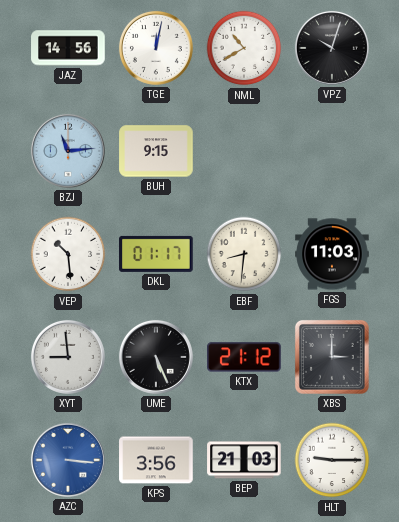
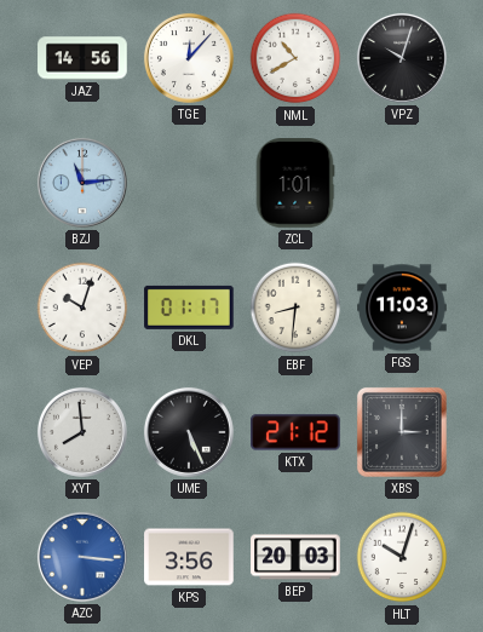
TGE: 12:02 -> 12:07
BUH: 9:15 -> none
ZCL: none -> 1:01
VEP: 10:29 -> 10:03
XYT: 8:59 -> 7:59
BEP: 21:03 -> 20:03
HLT: 9:15 -> 10:03
